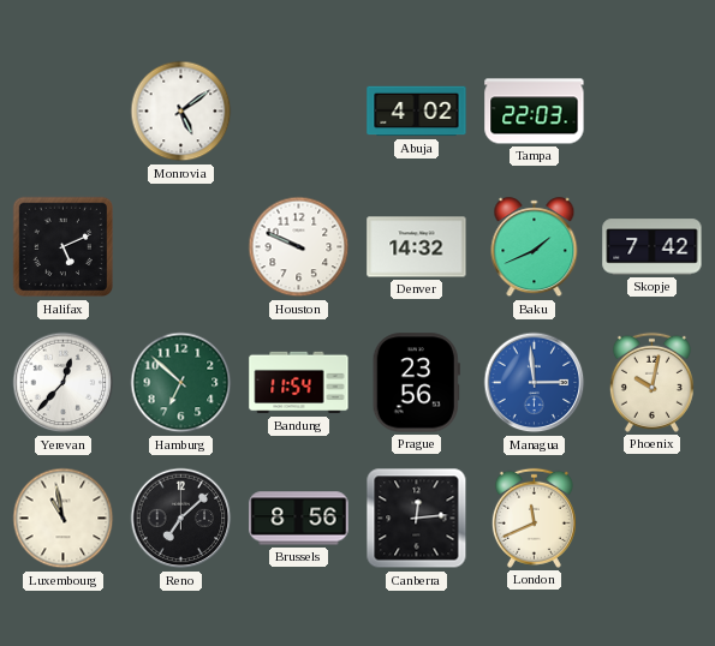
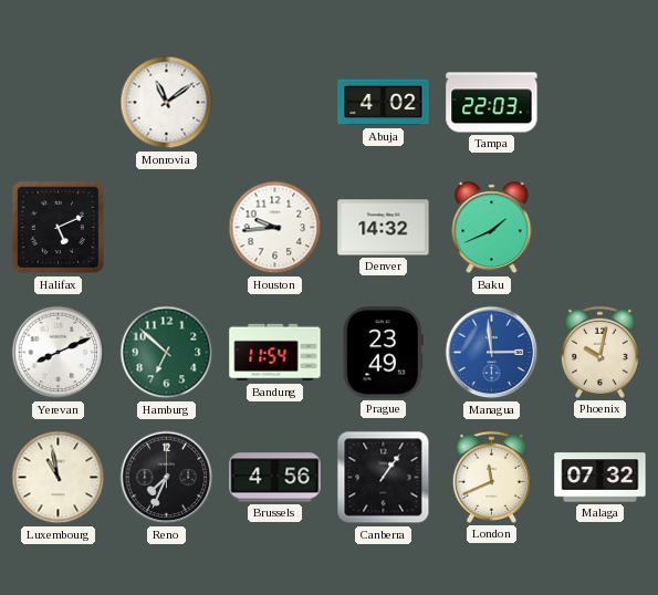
Monrovia: 5:09 -> 11:09
Houston: 9:49 -> 9:44
Skopje: 7:42 -> none
Yerevan: 12:37 -> 8:11
Prague: 23:56 -> 23:49
Reno: 7:08 -> 7:34
Brussels: 8:56 -> 4:56
Canberra: 12:14 -> 1:06
Malaga: none -> 07:32
